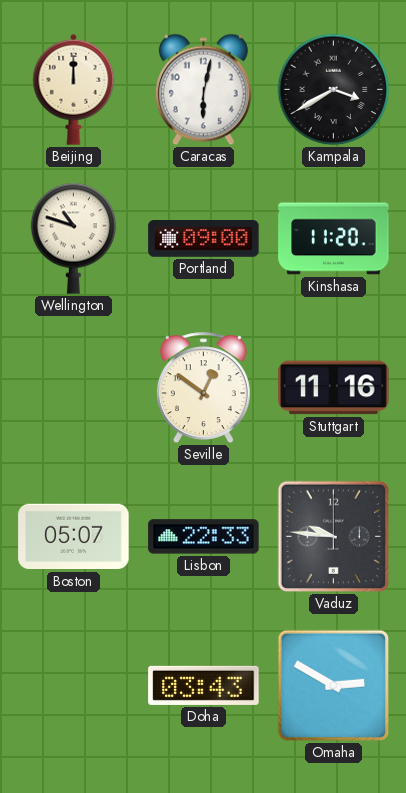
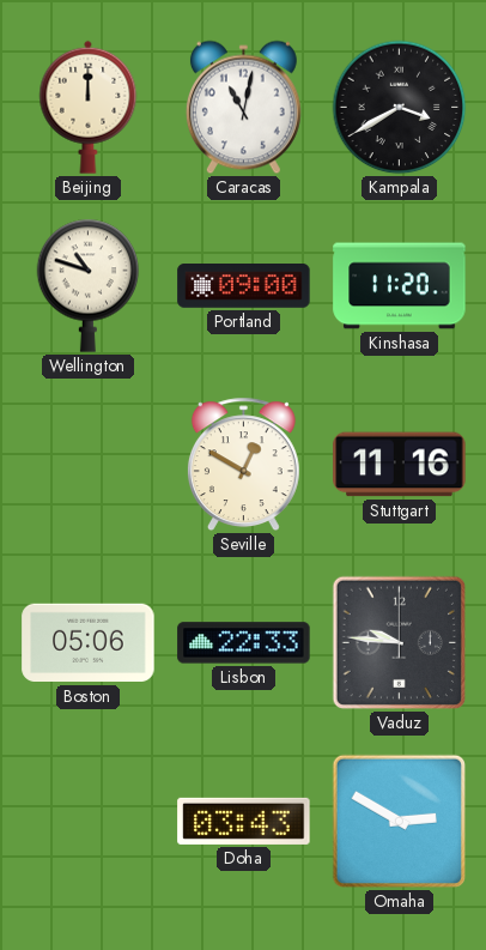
Caracas: 6:02 -> 11:02
Seville: 12:51 -> 12:50
Boston: 05:07 -> 05:06
